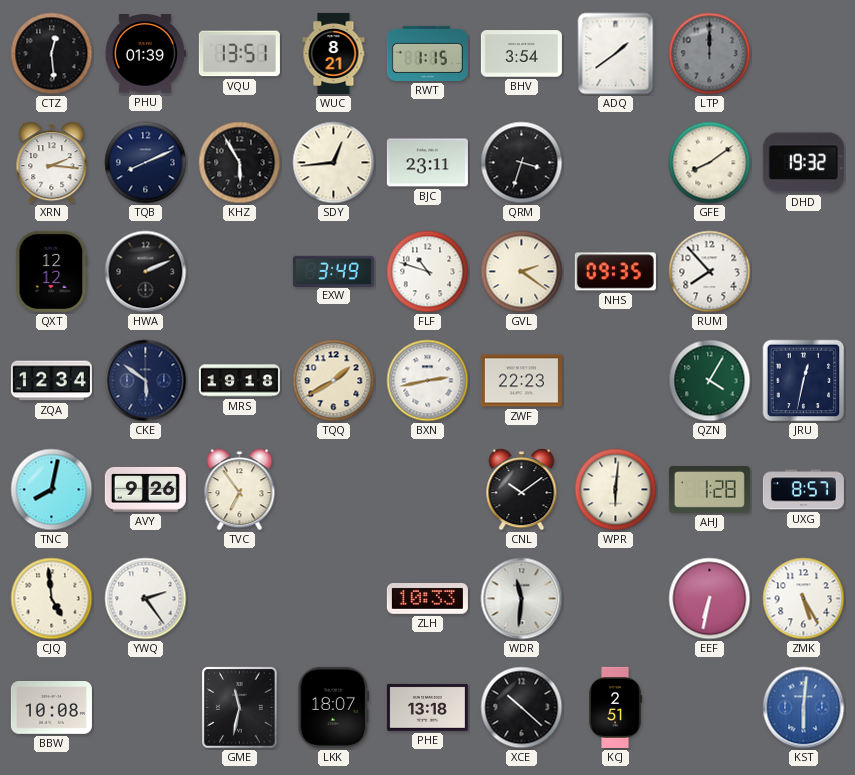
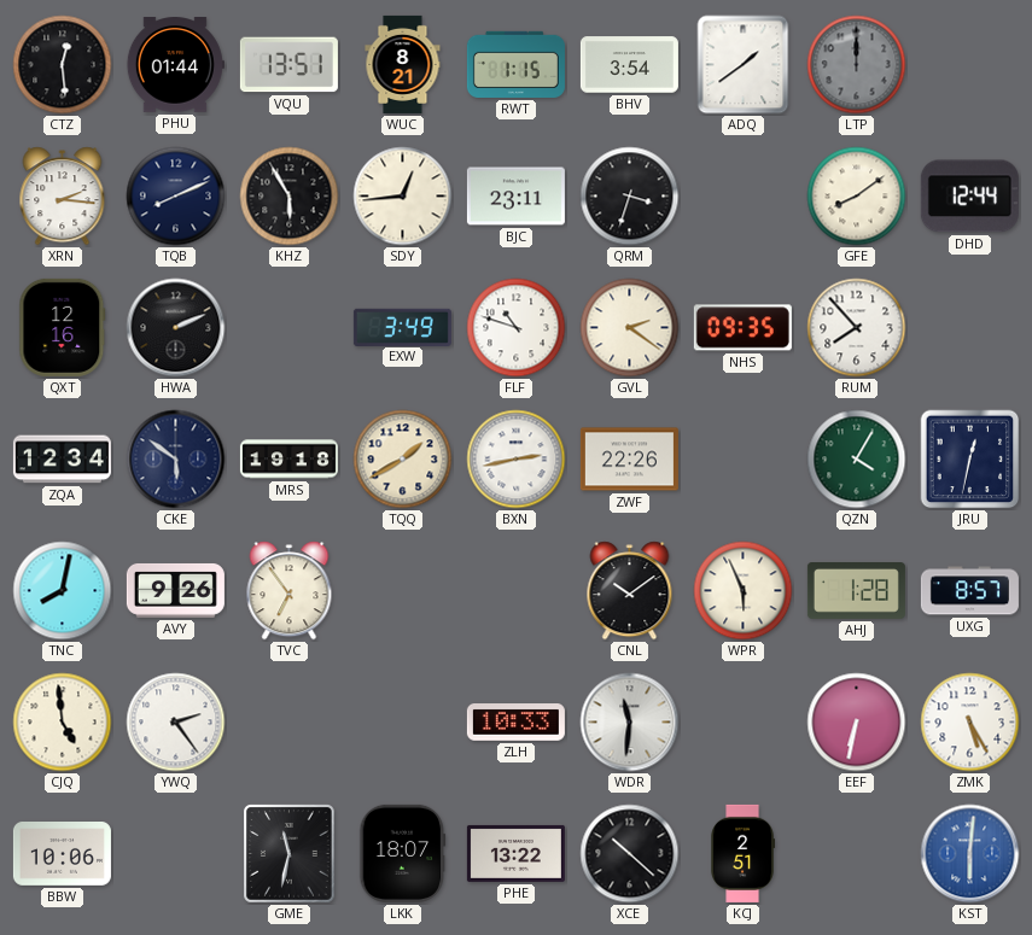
PHU: 01:39 -> 01:44
DHD: 19:32 -> 12:44
QXT: 12:12 -> 12:16
ZWF: 22:23 -> 22:26
WPR: 6:01 -> 5:56
BBW: 10:08 -> 10:06
PHE: 13:18 -> 13:22
